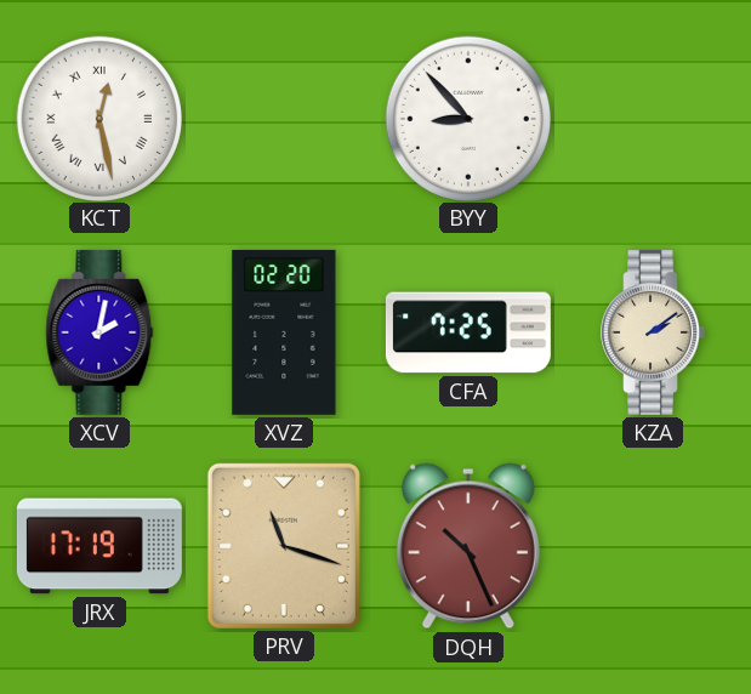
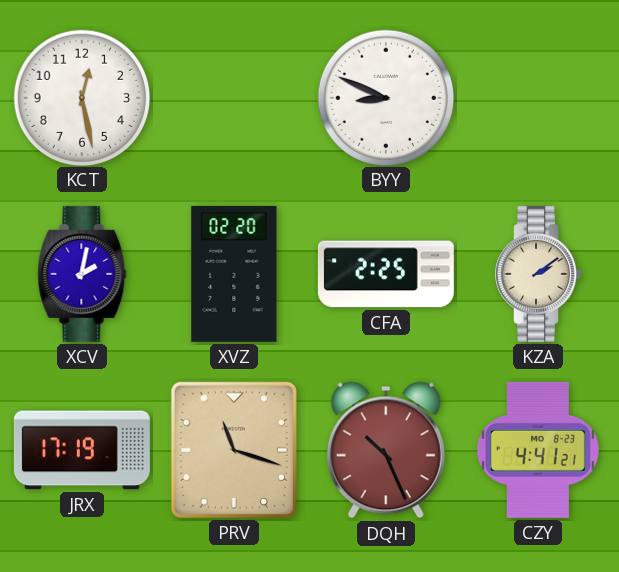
KCT numerals: Roman -> Arabic
BYY: 8:53 -> 8:49
CFA: 7:25 -> 2:25
CZY: none -> 4:41
